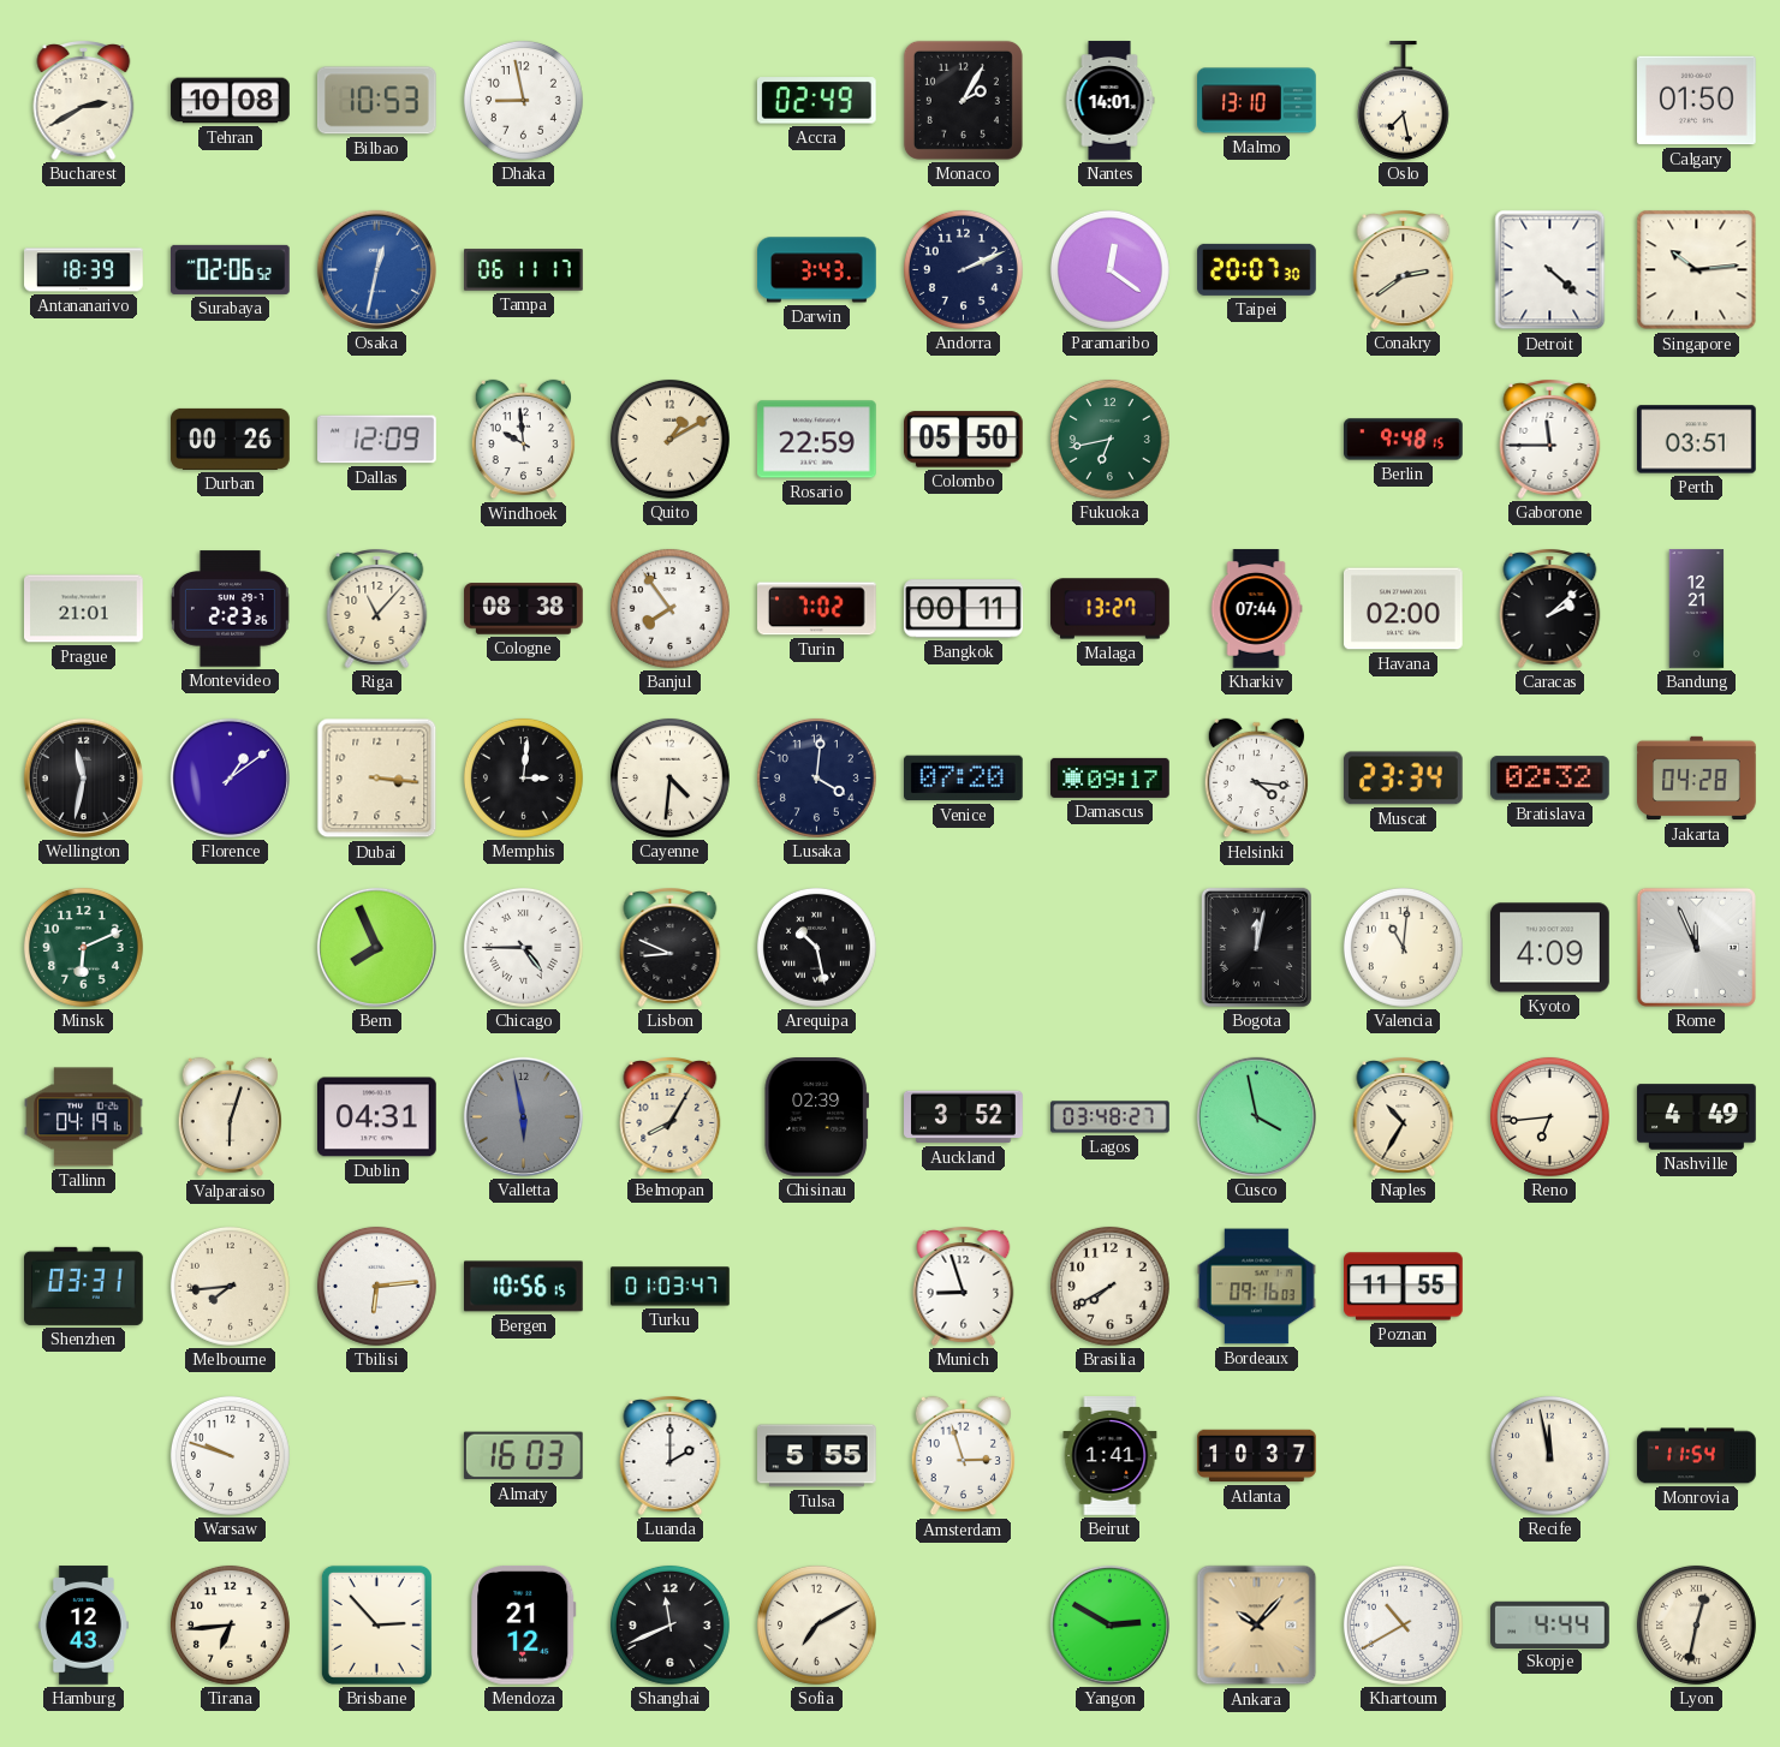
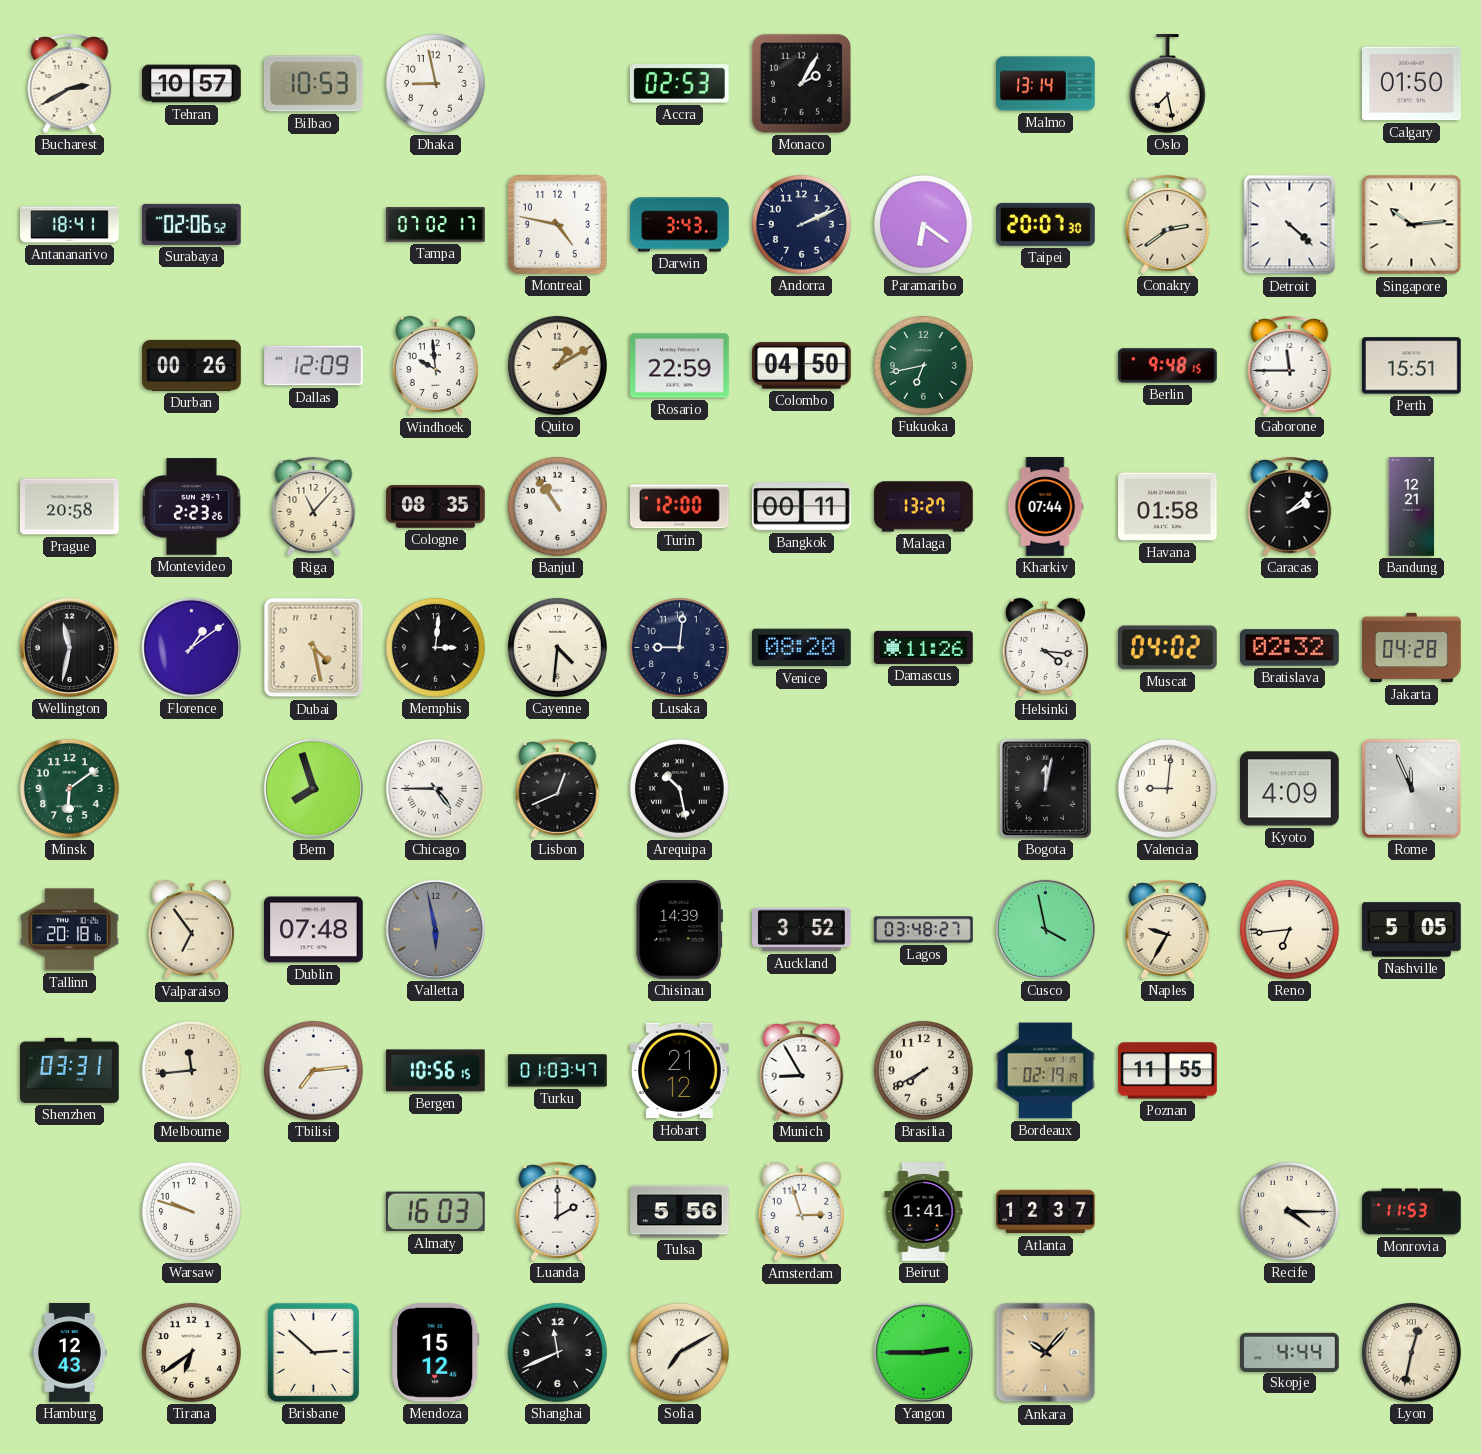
Tehran: 10:08 -> 10:57
Accra: 02:49 -> 02:53
Nantes: 14:01 -> none
Malmo: 13:10 -> 13:14
Antananarivo: 18:39 -> 18:41
Osaka: 12:32 -> none
Tampa: 06:11 -> 07:02
Montreal: none -> 4:47
Paramaribo: 12:21 -> 6:21
Colombo: 05:50 -> 04:50
Perth: 03:51 -> 15:51
Prague: 21:01 -> 20:58
Cologne: 08:38 -> 08:35
Banjul: 7:54 -> 10:54
Turin: 7:02 -> 12:00
Havana: 02:00 -> 01:58
Dubai: 3:16 -> 4:28
Lusaka: 4:01 -> 9:01
Venice: 07:20 -> 08:20
Damascus: 09:17 -> 11:26
Muscat: 23:34 -> 04:02
Minsk: 6:11 -> 6:09
Bern: 7:56 -> 7:57
Lisbon: 8:49 -> 12:41
Valencia: 11:01 -> 9:01
Tallinn: 04:19 -> 20:18
Valparaiso: 6:03 -> 6:54
Dublin: 04:31 -> 07:48
Belmopan: 8:05 -> none
Chisinau: 02:39 -> 14:39
Naples: 10:35 -> 9:35
Nashville: 4:49 -> 5:05
Melbourne: 7:44 -> 11:44
Tbilisi: 6:14 -> 7:14
Hobart: none -> 21:12
Munich: 8:57 -> 8:55
Bordeaux: 09:16 -> 02:19
Tulsa: 5:55 -> 5:56
Atlanta: 10:37 -> 12:37
Recife: 11:58 -> 4:15
Monrovia: 11:54 -> 11:53
Tirana: 6:44 -> 6:39
Brisbane: 2:53 -> 2:52
Mendoza: 21:12 -> 15:12
Yangon: 2:50 -> 2:45
Khartoum: 10:40 -> none
